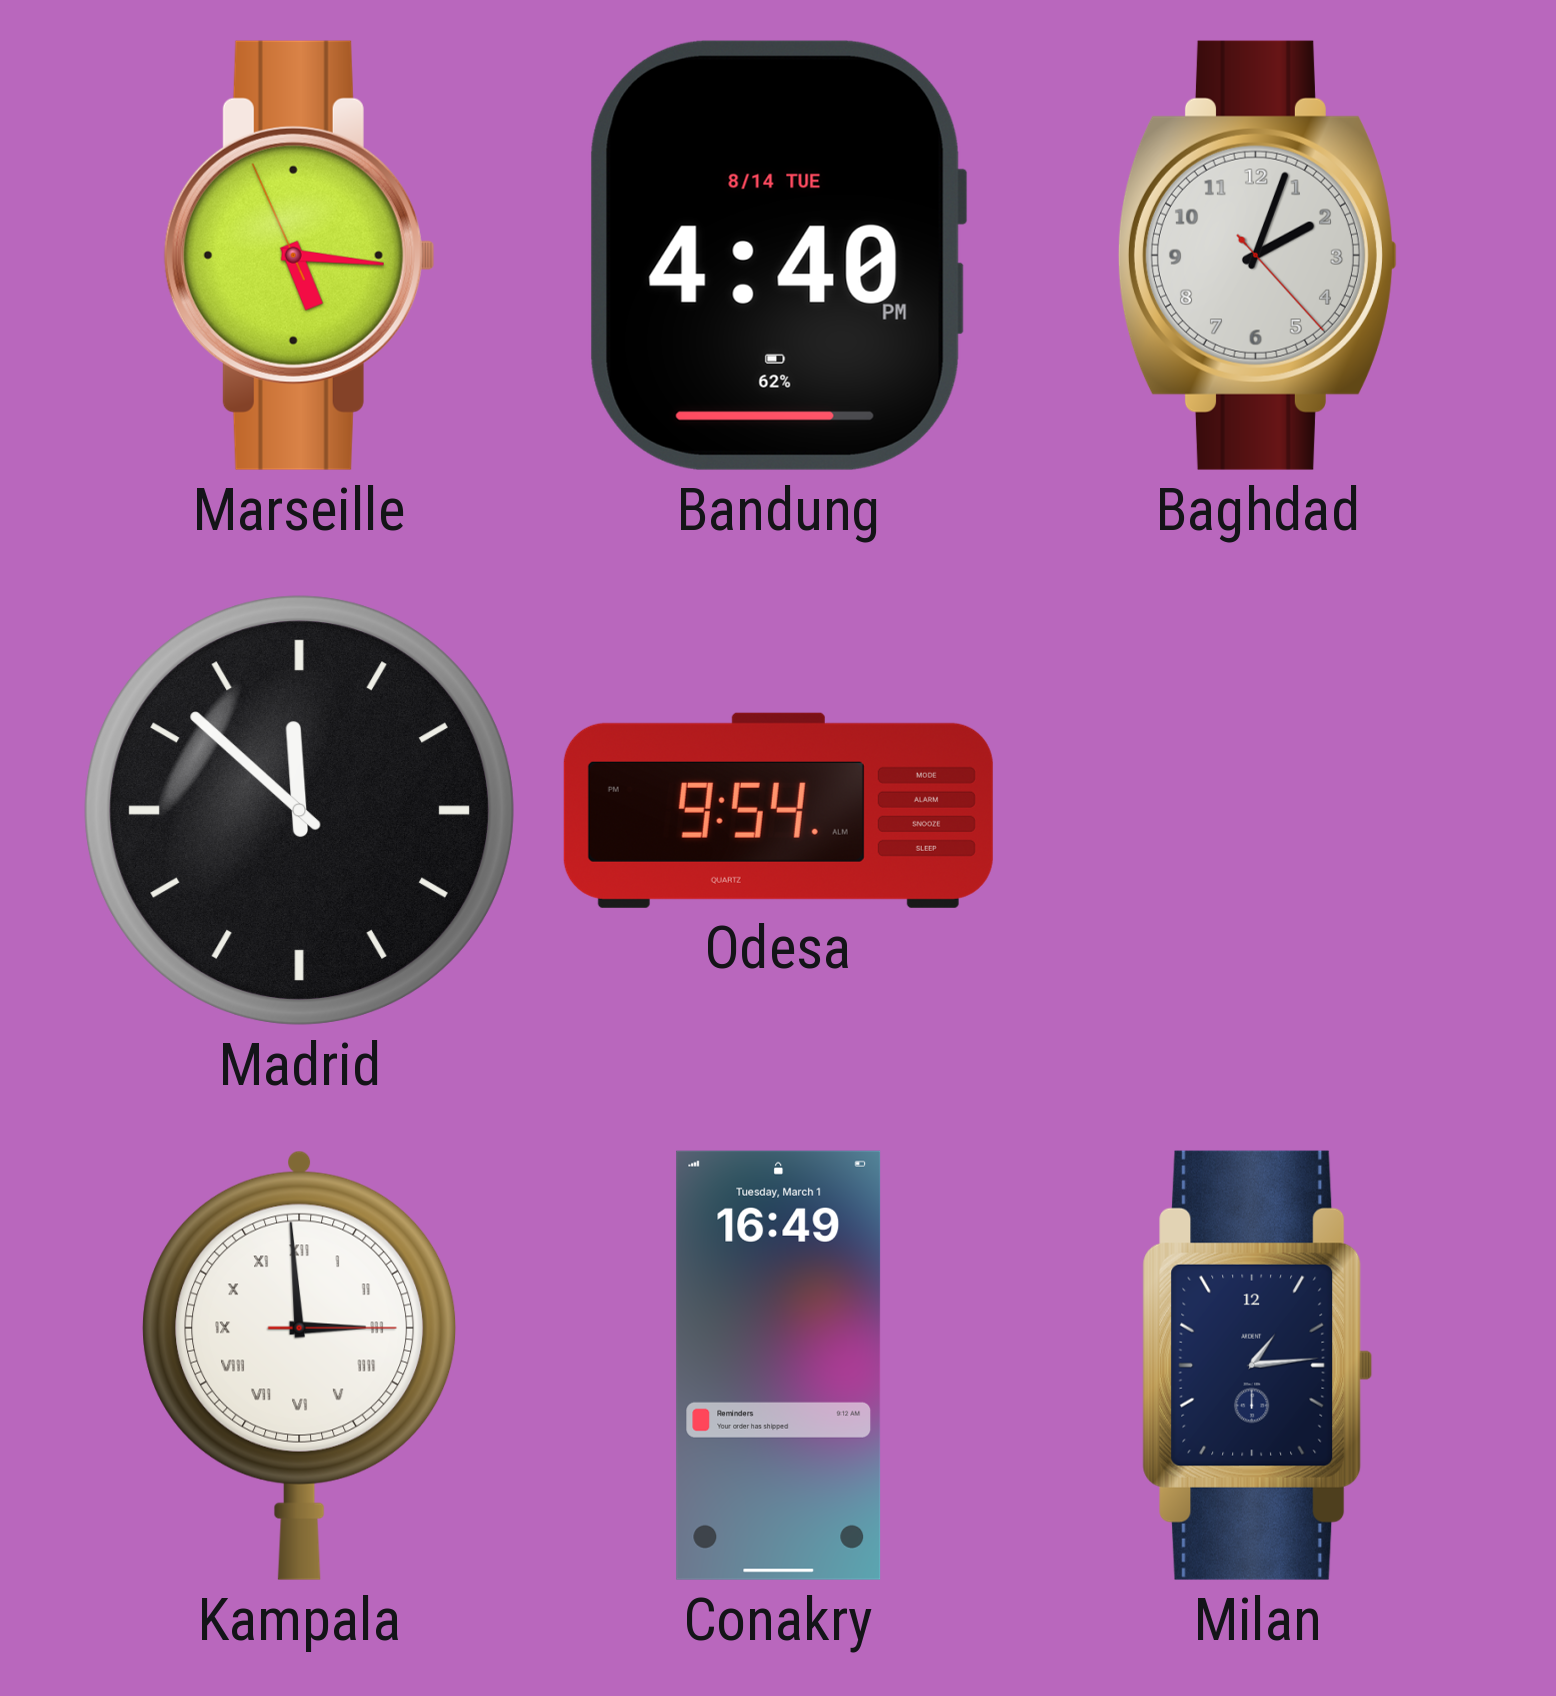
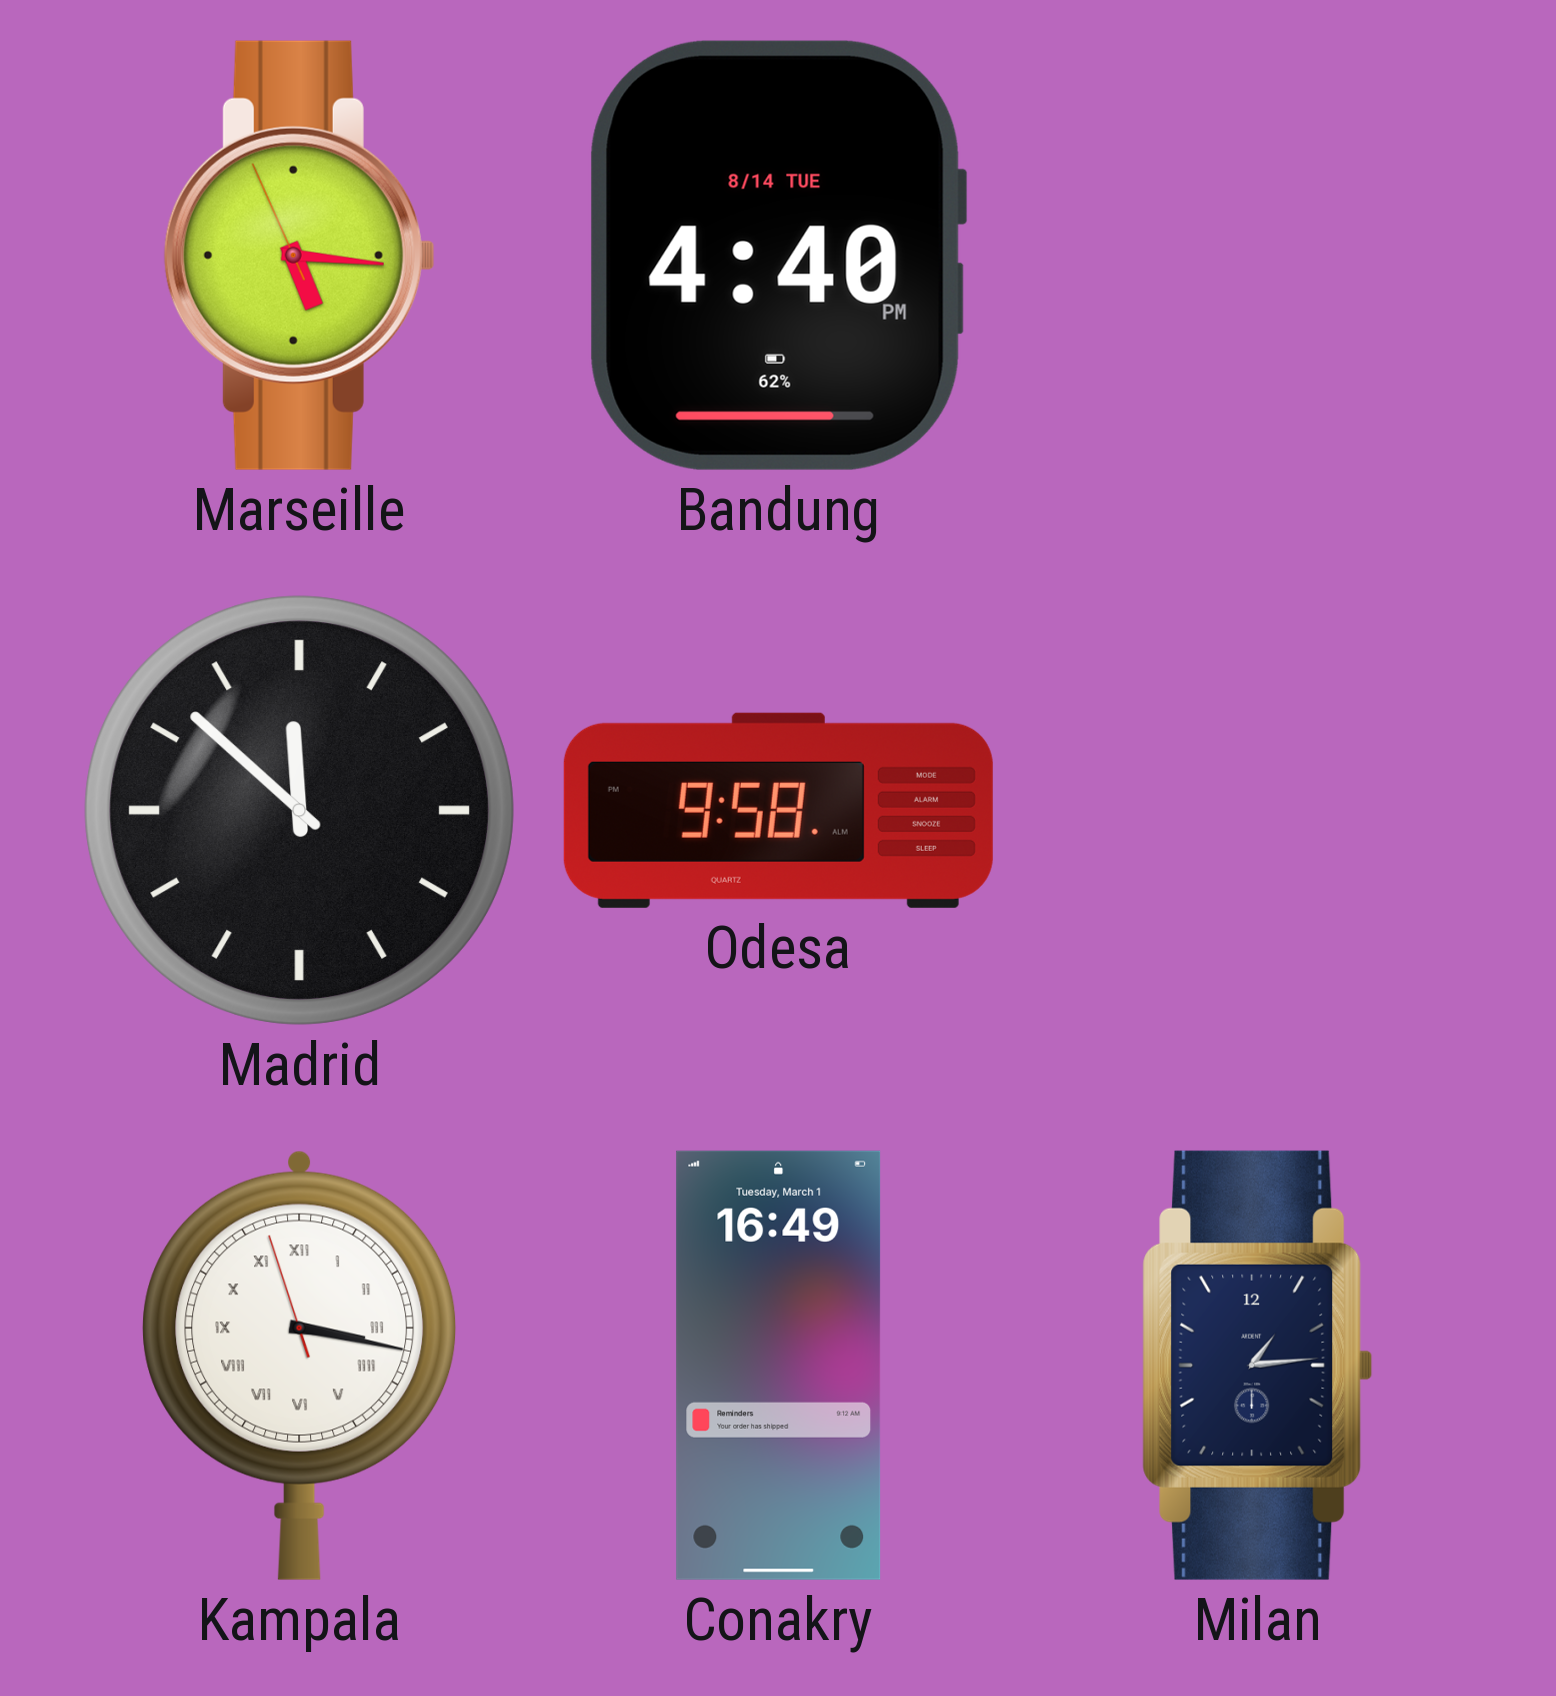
Baghdad: 2:03 -> none
Odesa: 9:54 -> 9:58
Kampala: 2:59 -> 3:16
